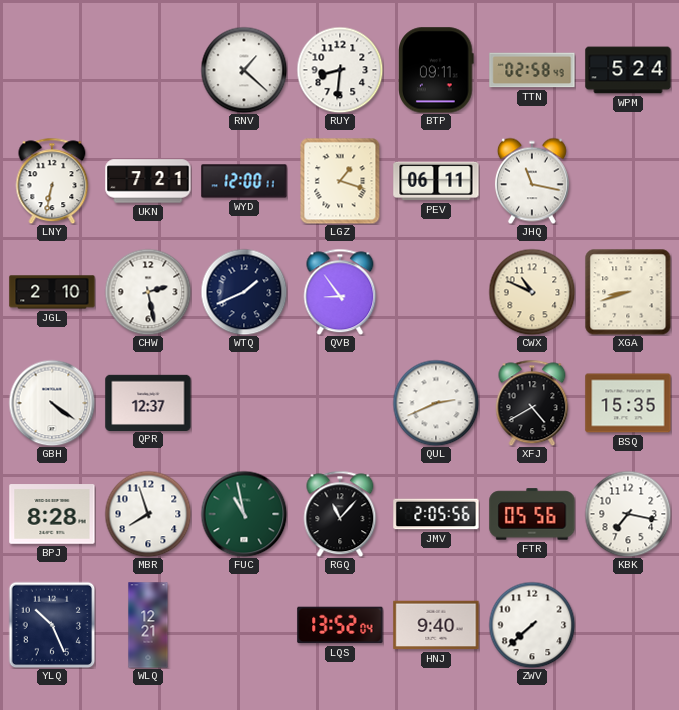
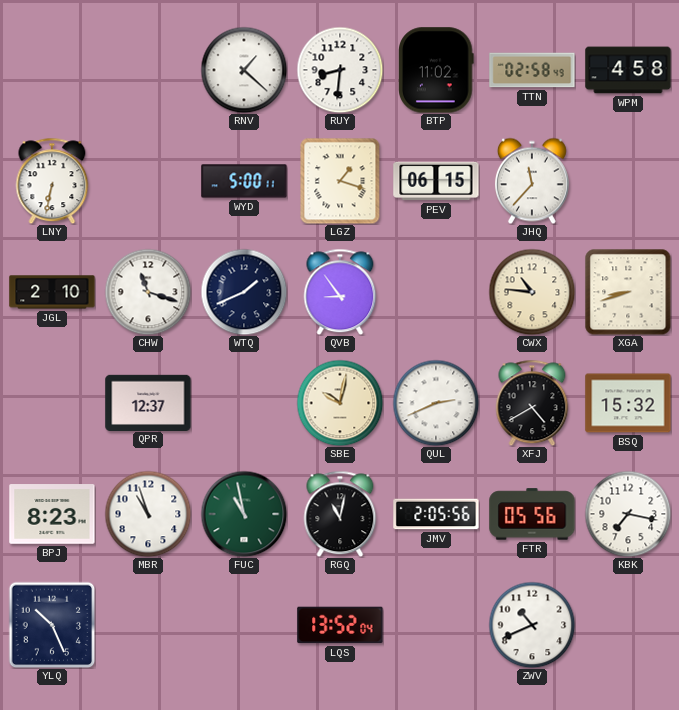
BTP: 09:11 -> 11:02
WPM: 5:24 -> 4:58
UKN: 7:21 -> none
WYD: 12:00 -> 5:00
PEV: 06:11 -> 06:15
JHQ: 11:17 -> 11:37
CHW: 2:28 -> 11:18
CWX: 10:49 -> 10:46
GBH: 4:21 -> none
SBE: none -> 10:02
BSQ: 15:35 -> 15:32
BPJ: 8:28 -> 8:23
MBR: 7:57 -> 10:57
RGQ: 11:07 -> 11:02
WLQ: 12:21 -> none
HNJ: 9:40 -> none
ZWV: 7:38 -> 10:41
